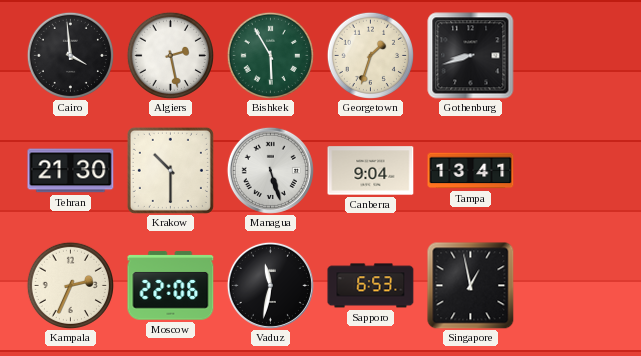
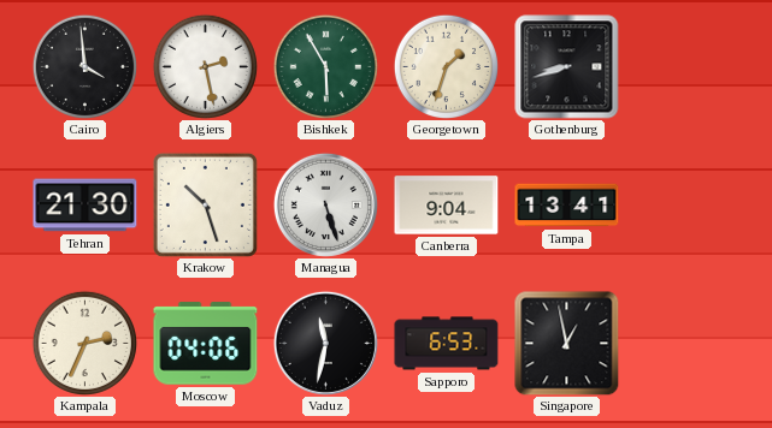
Krakow: 10:30 -> 10:27
Moscow: 22:06 -> 04:06
